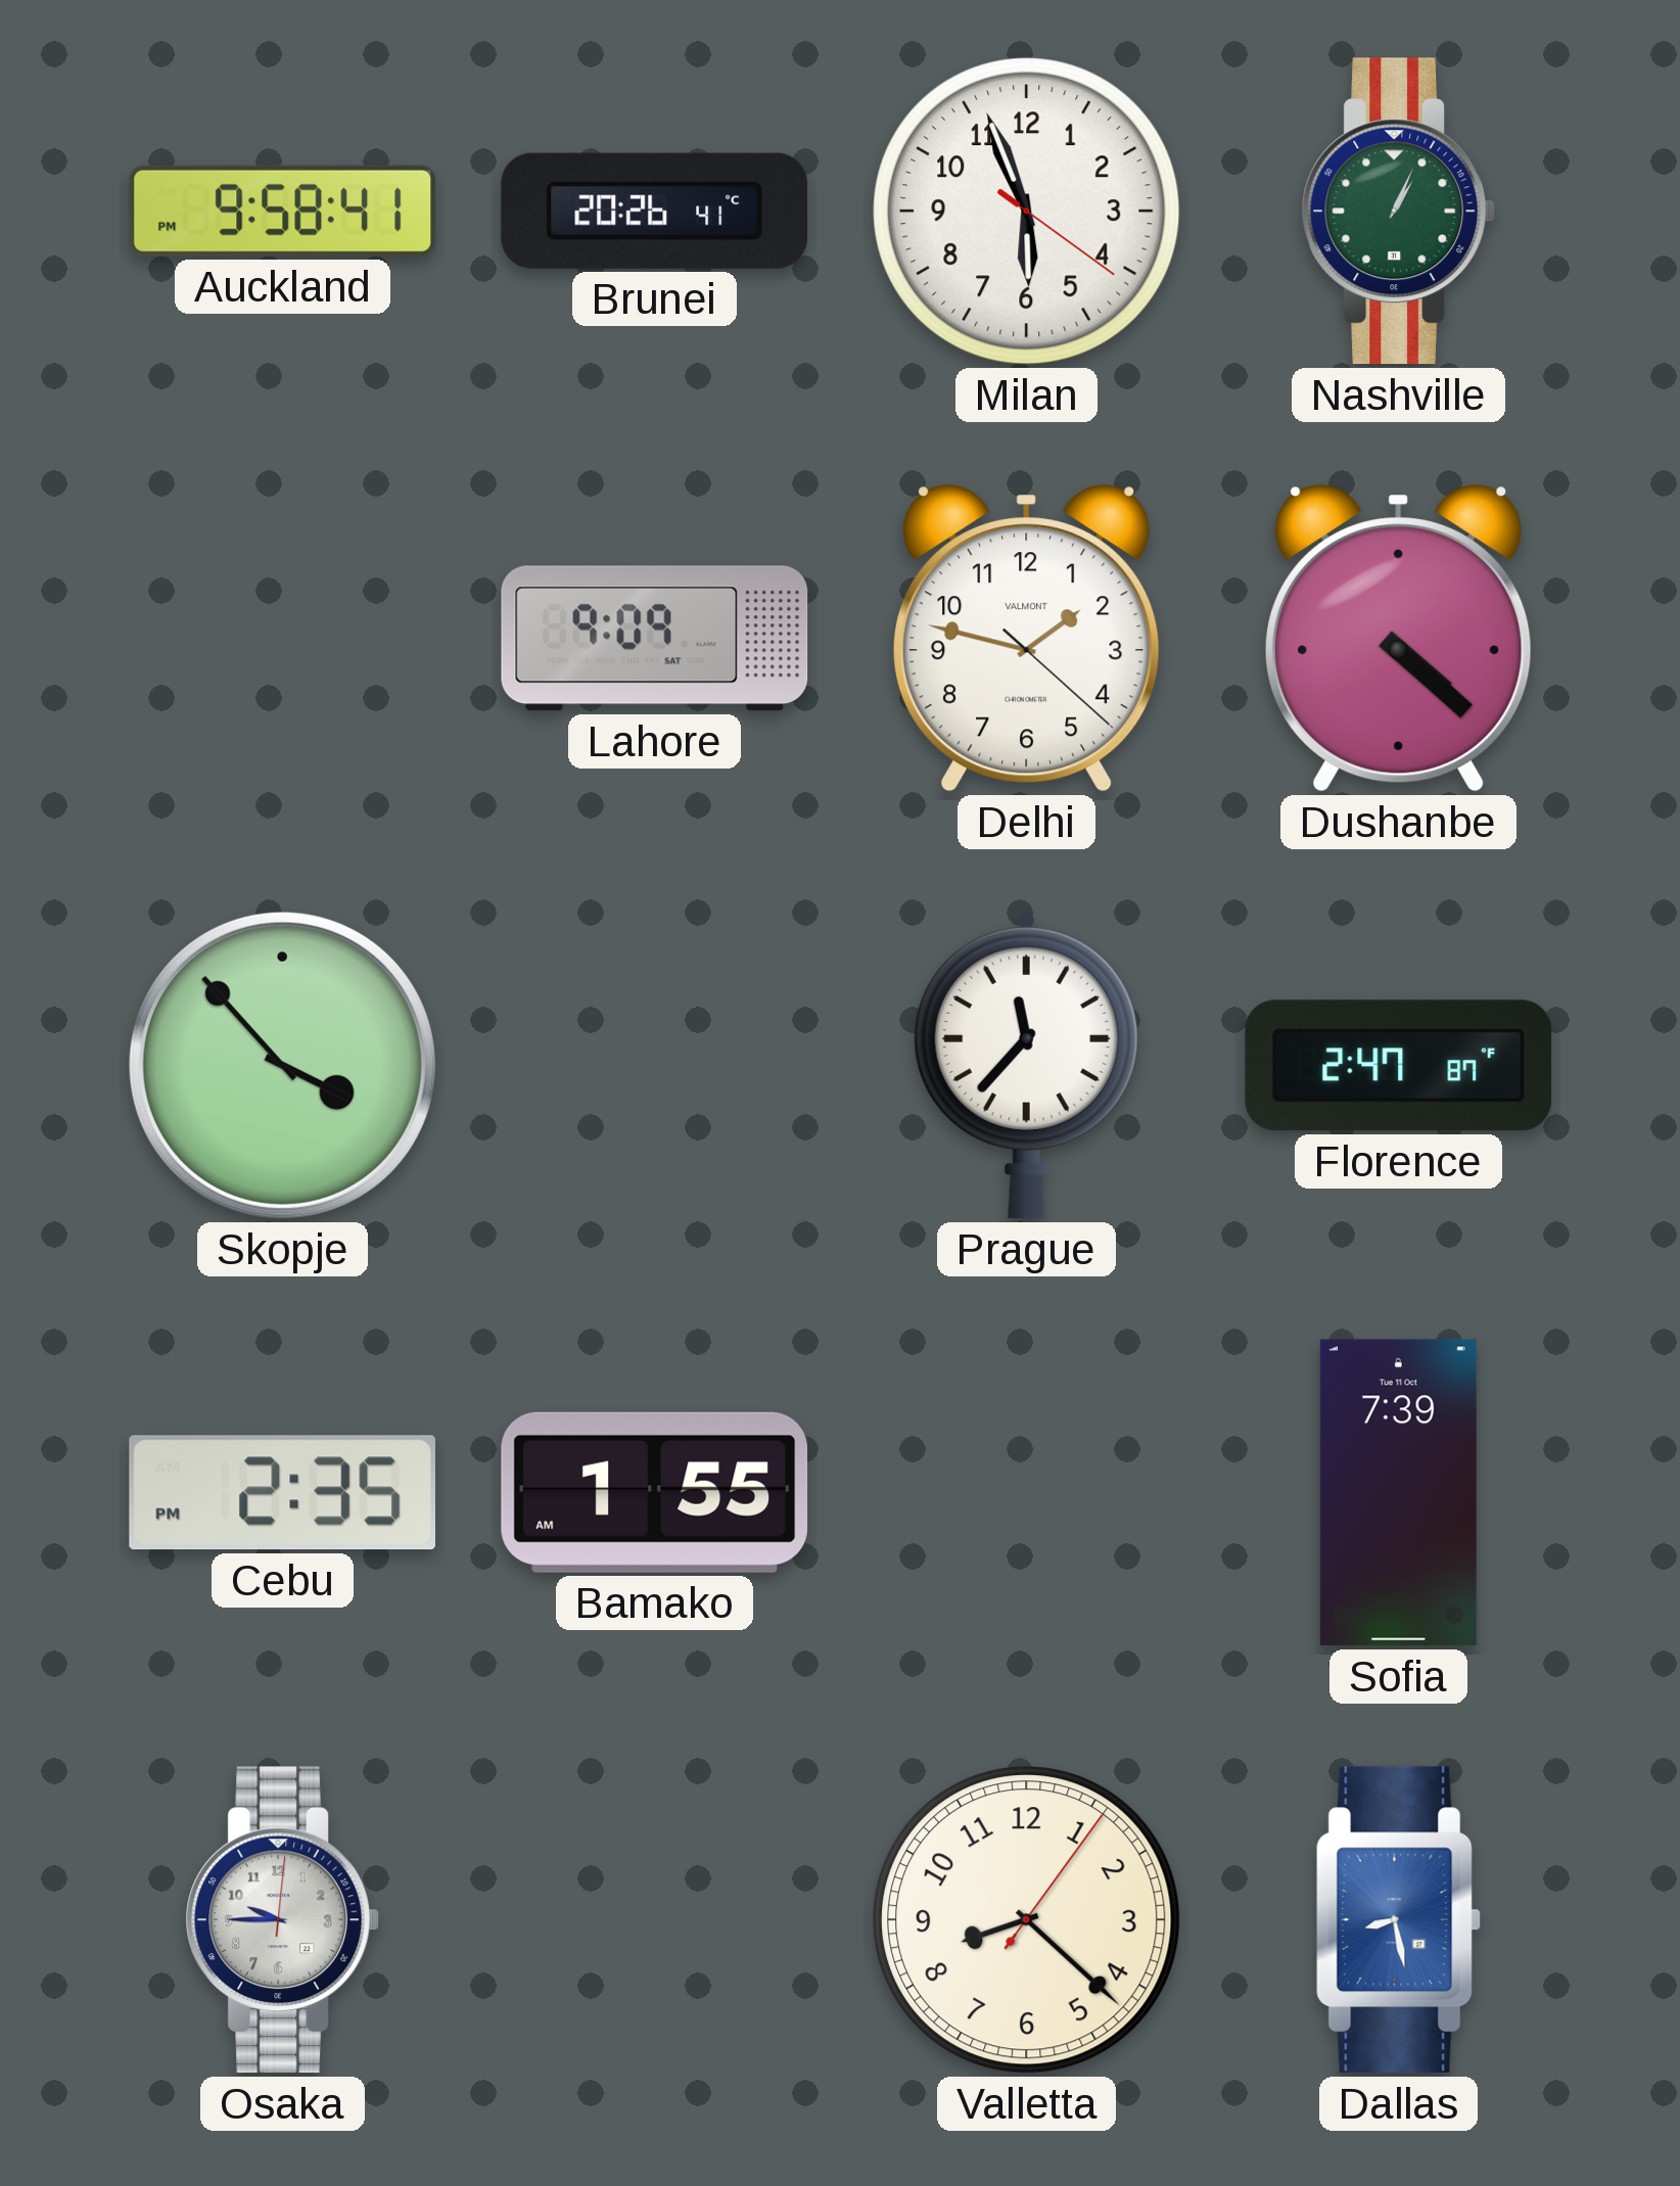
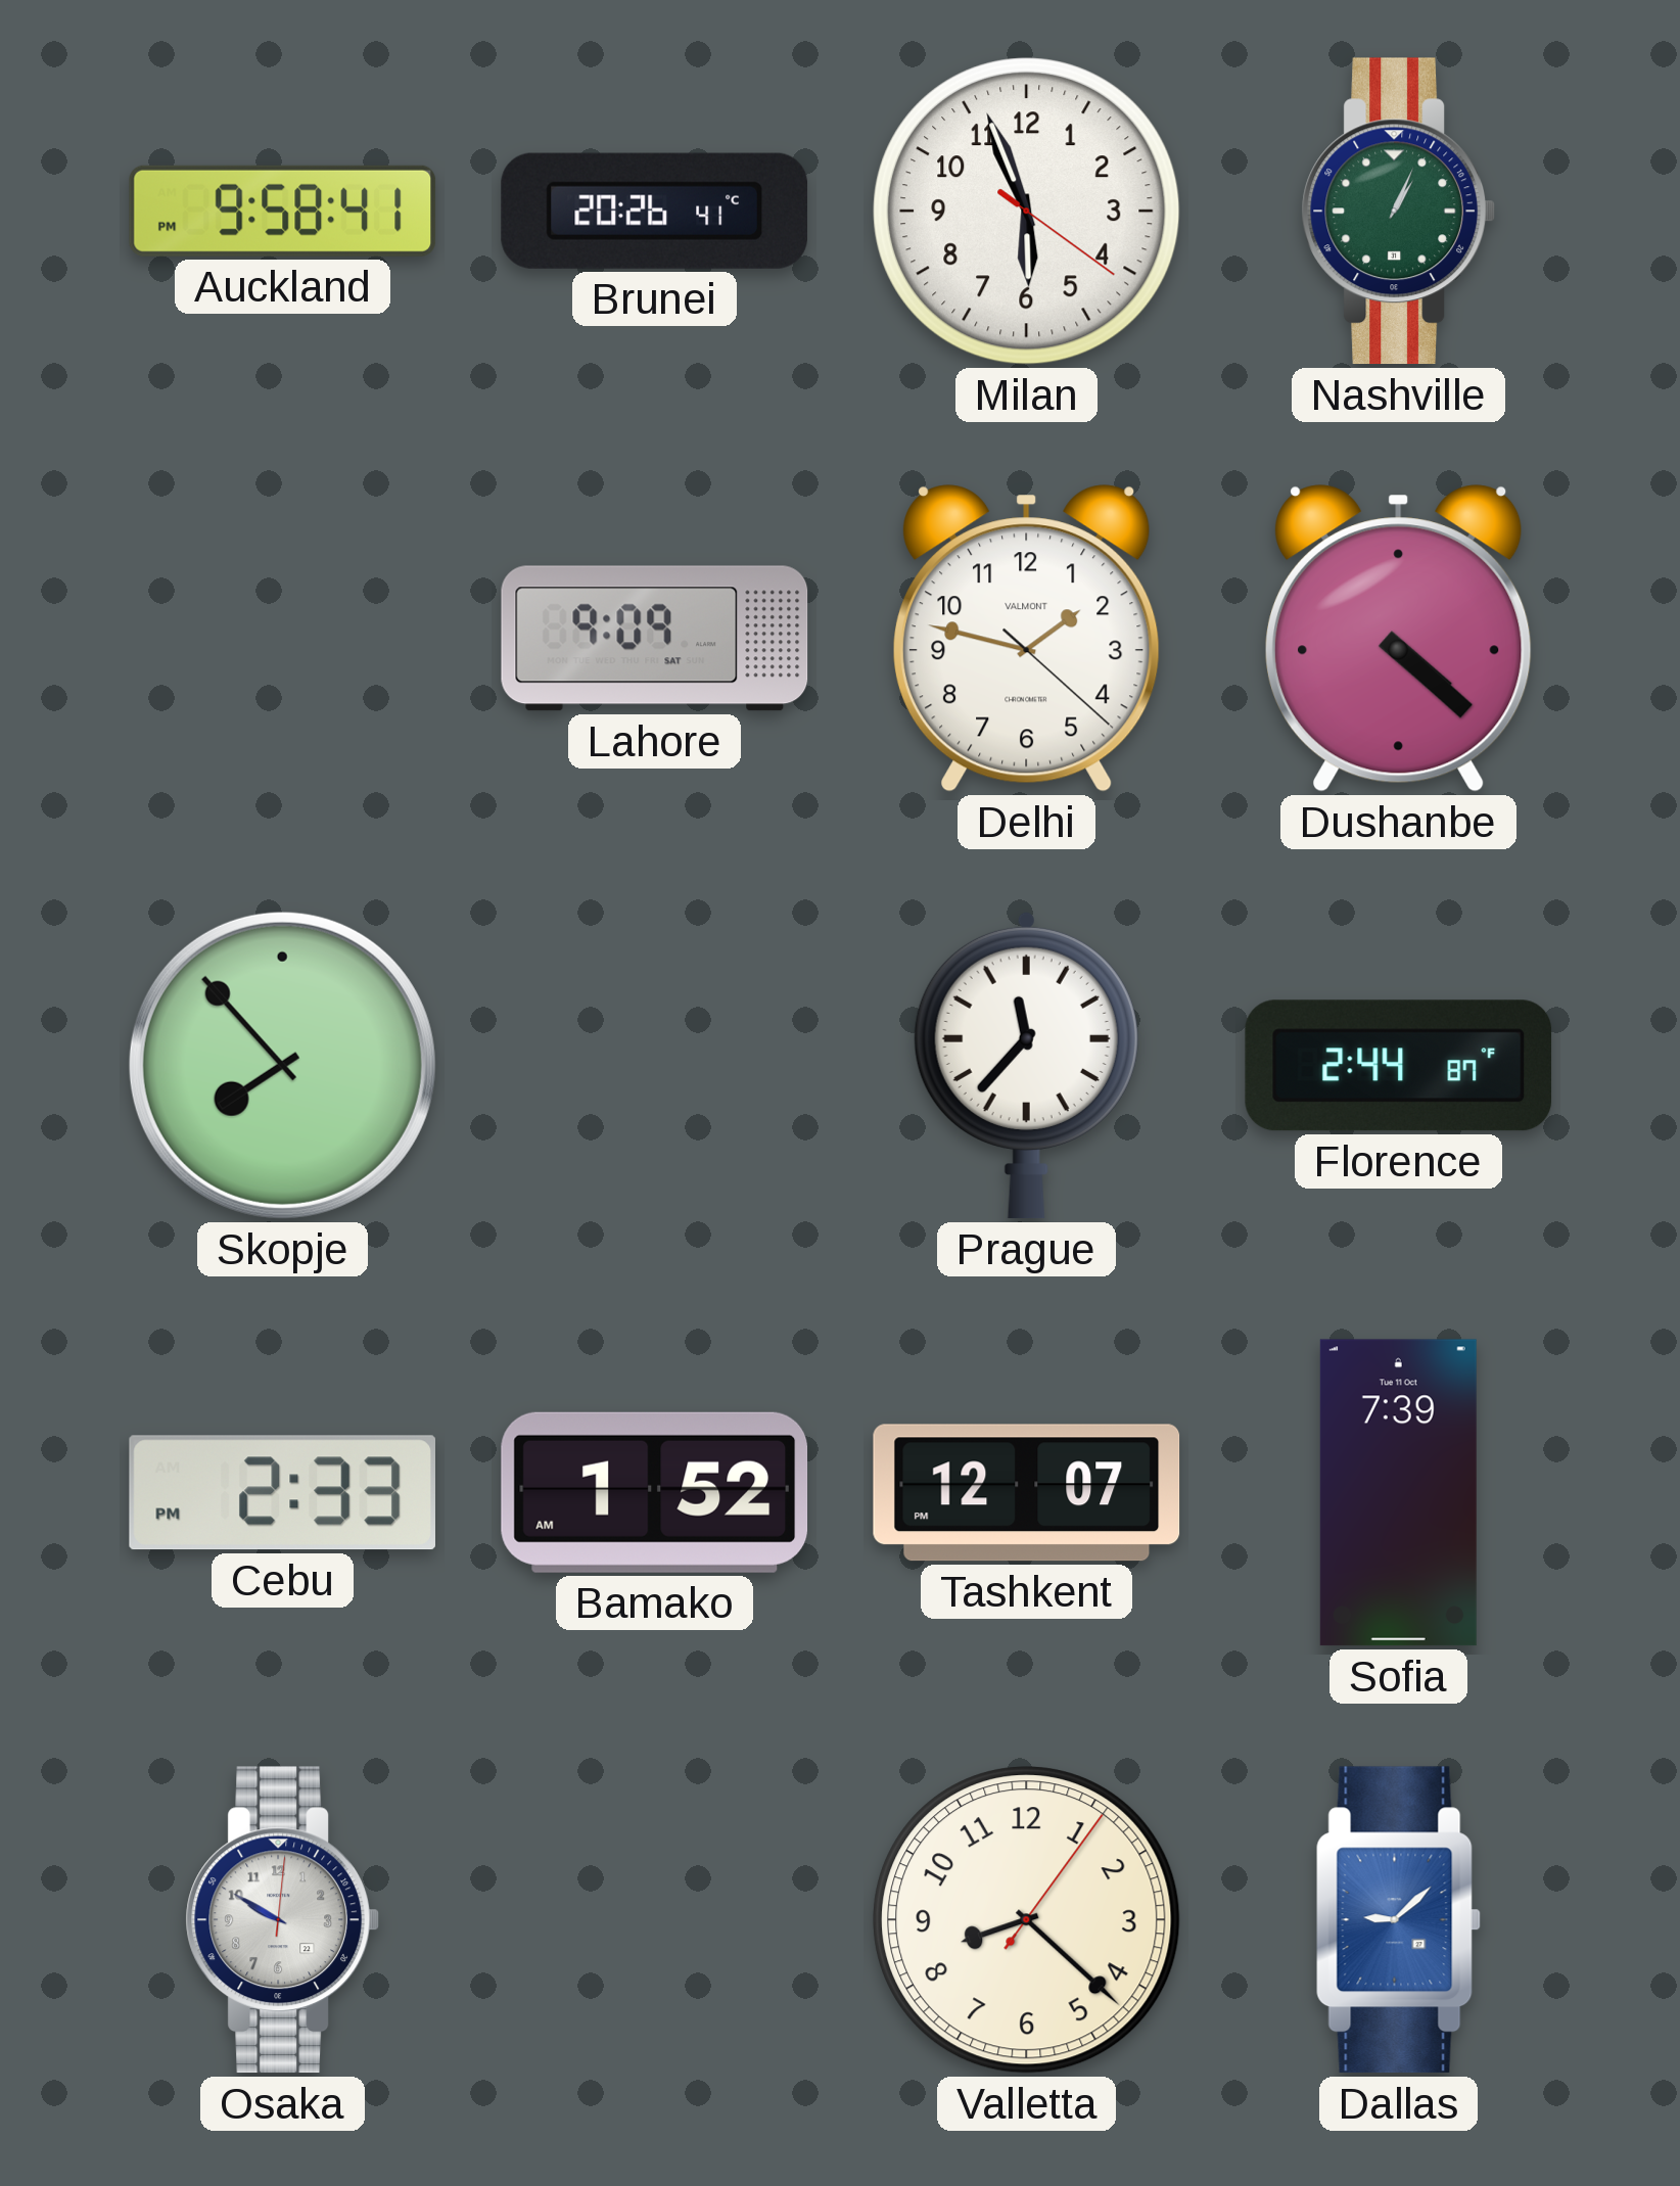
Skopje: 3:53 -> 7:53
Florence: 2:47 -> 2:44
Cebu: 2:35 -> 2:33
Bamako: 1:55 -> 1:52
Tashkent: none -> 12:07
Osaka: 9:45 -> 9:50
Dallas: 8:28 -> 9:08
